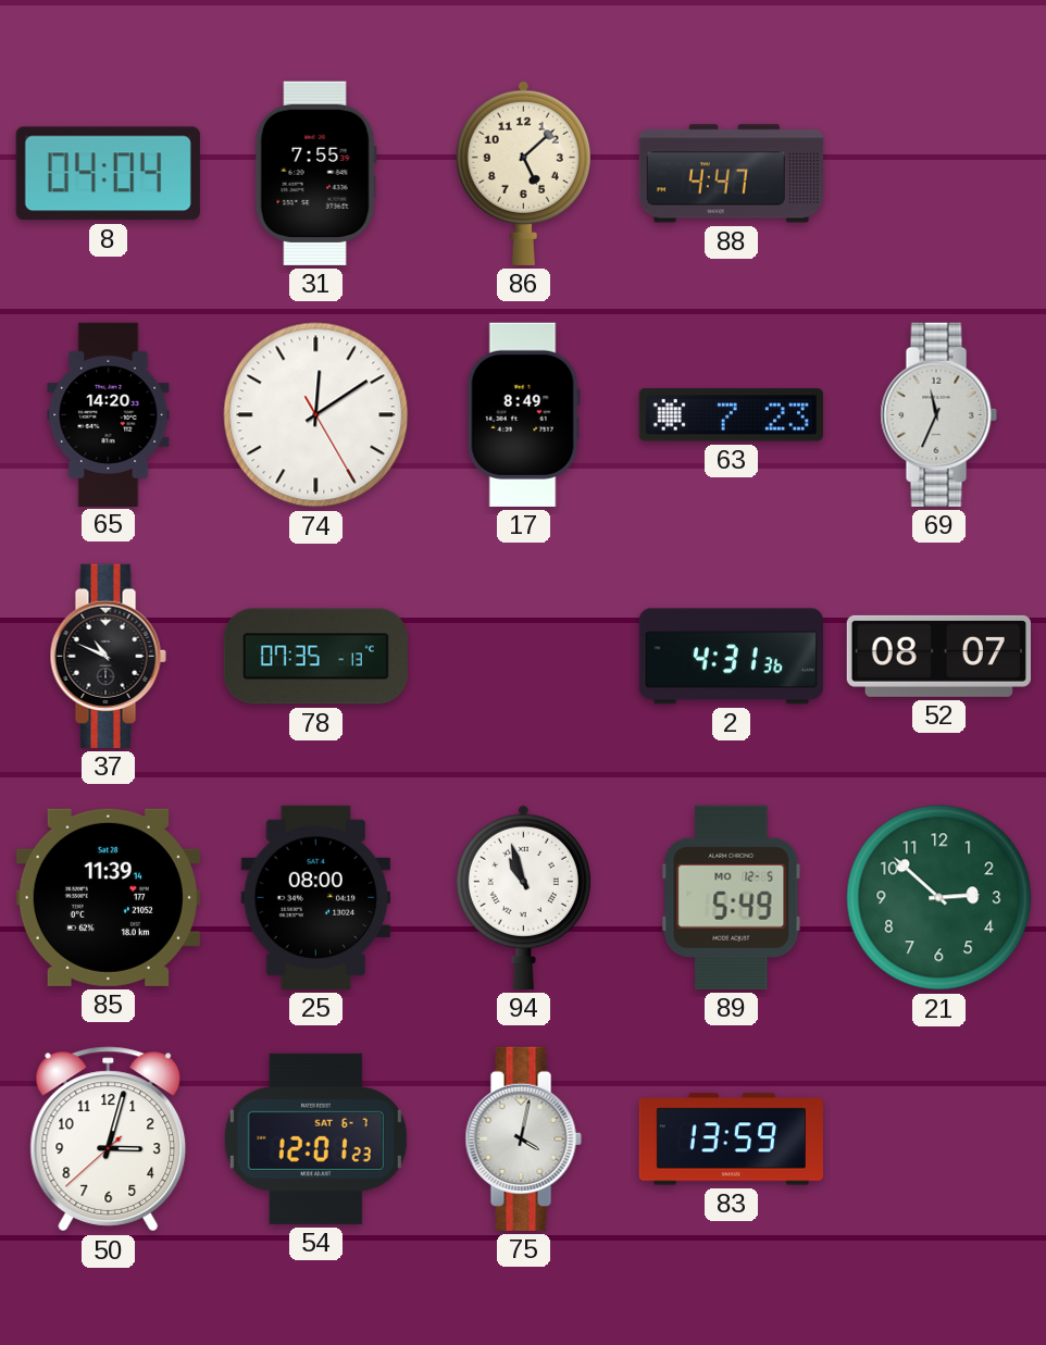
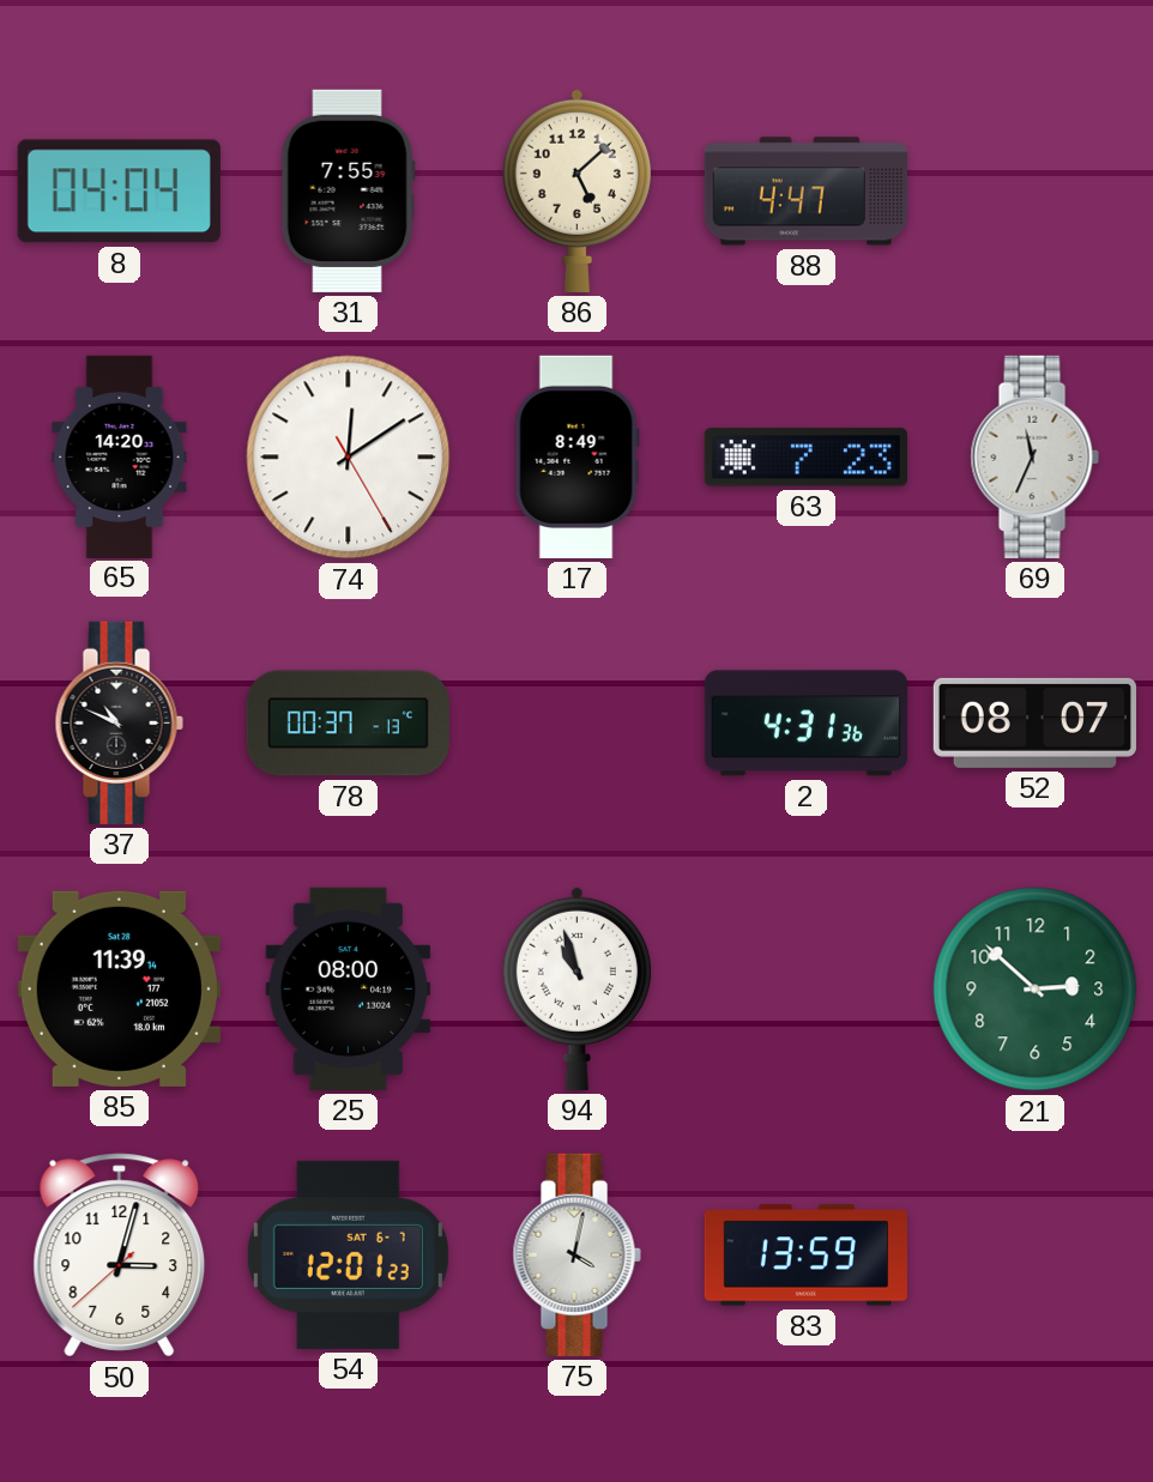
78: 07:35 -> 00:37
89: 5:49 -> none
